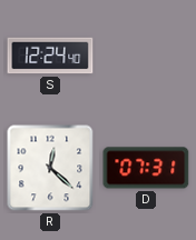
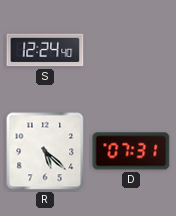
R: 12:22 -> 5:22
